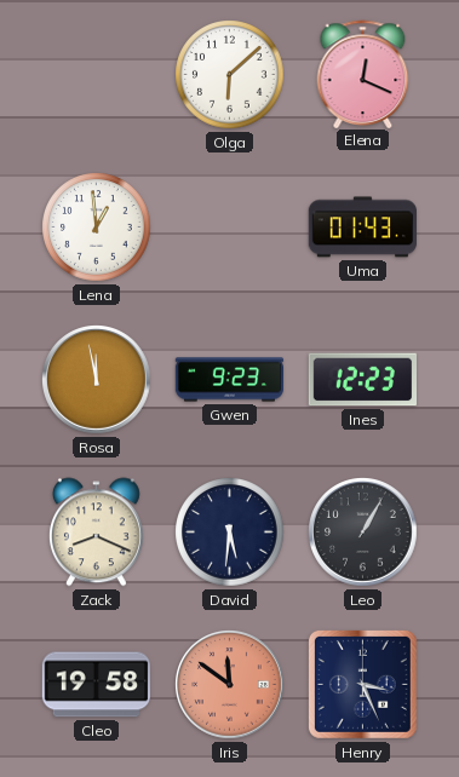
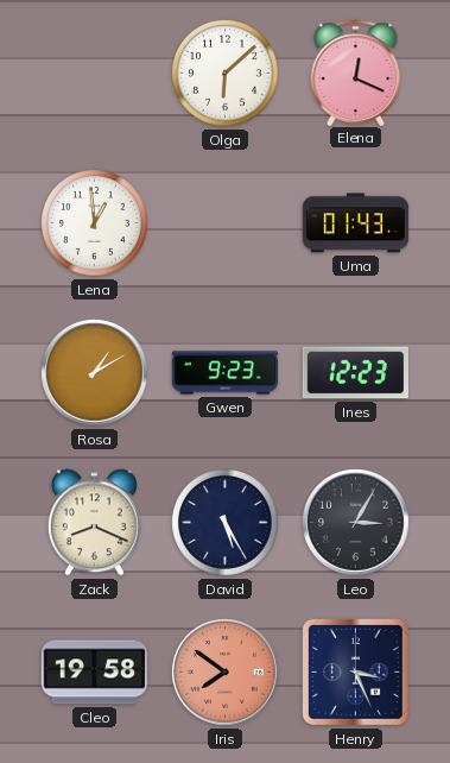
Rosa: 11:58 -> 1:10
David: 5:31 -> 5:25
Leo: 1:05 -> 3:05
Iris: 11:51 -> 7:51
